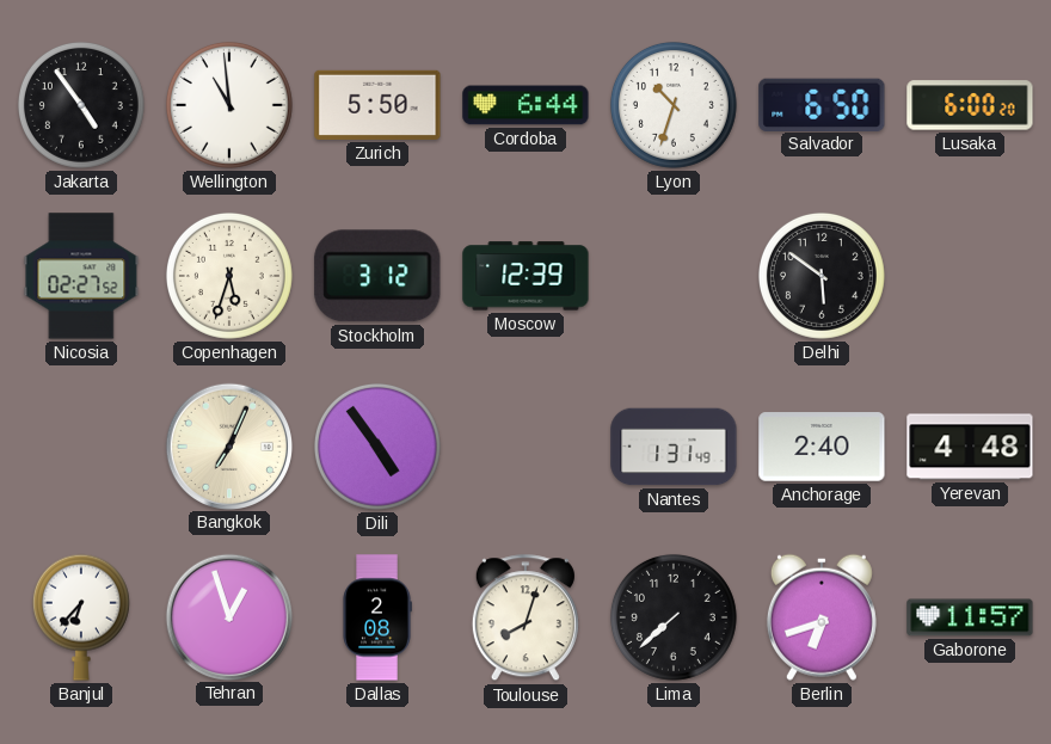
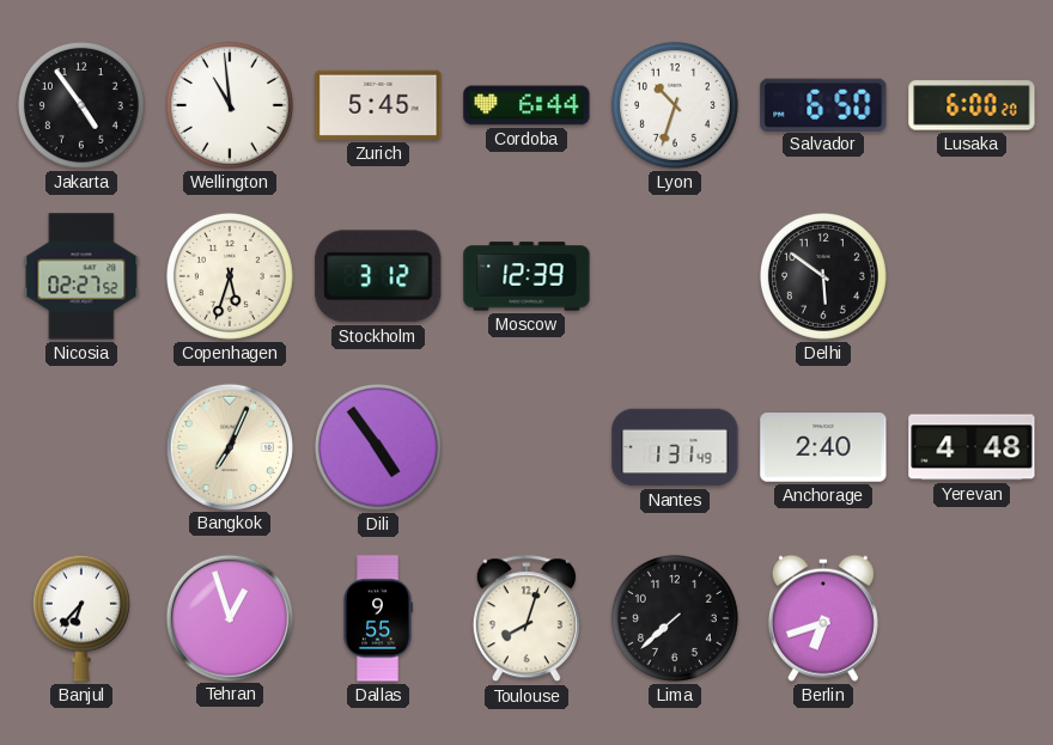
Zurich: 5:50 -> 5:45
Dallas: 2:08 -> 9:55
Gaborone: 11:57 -> none
